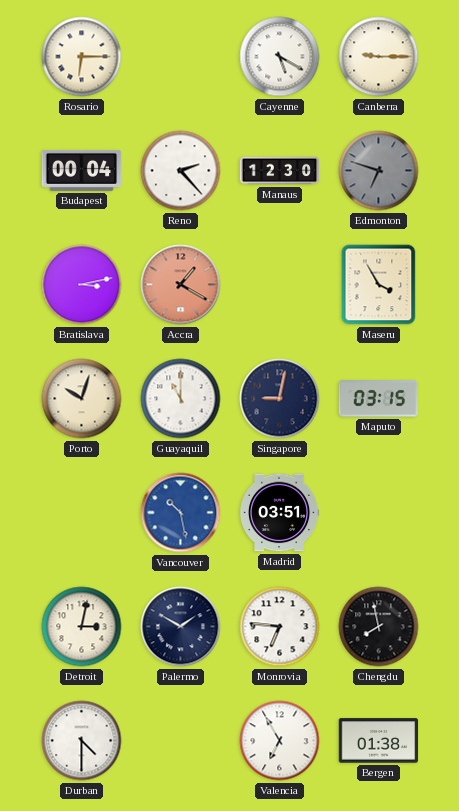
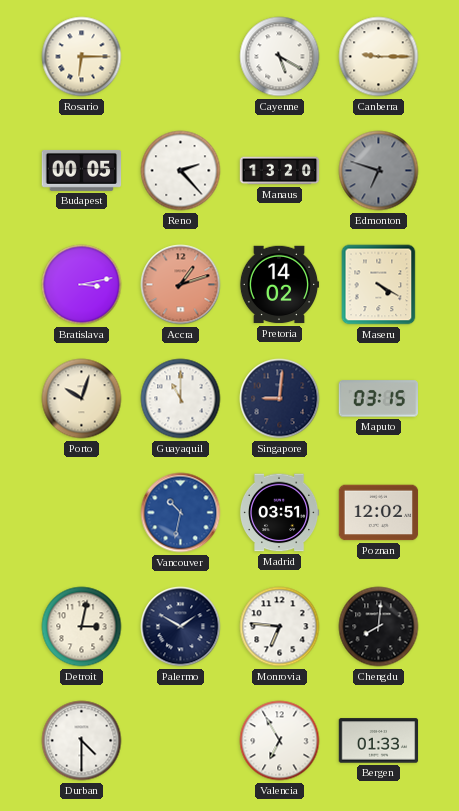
Budapest: 00:04 -> 00:05
Manaus: 12:30 -> 13:20
Accra: 1:20 -> 1:12
Pretoria: none -> 14:02
Maseru: 3:55 -> 4:20
Singapore: 9:02 -> 9:01
Vancouver: 10:28 -> 10:32
Poznan: none -> 12:02
Chengdu: 7:58 -> 8:01
Bergen: 01:38 -> 01:33
